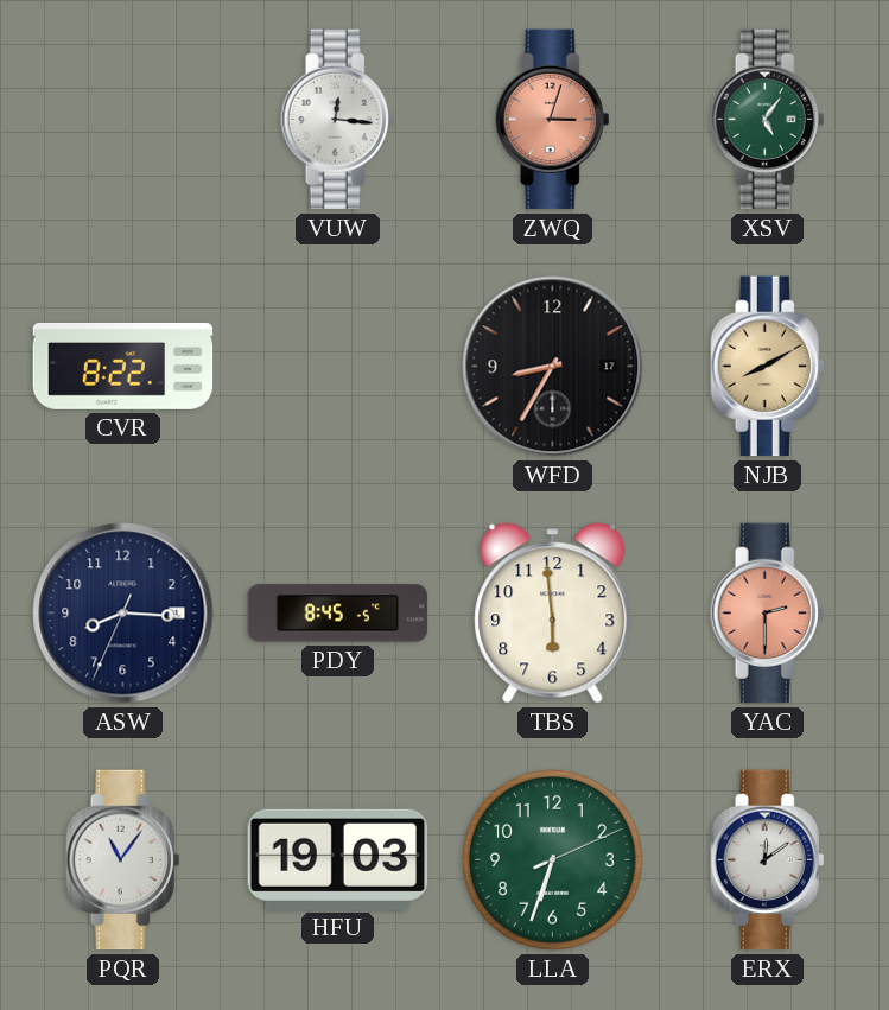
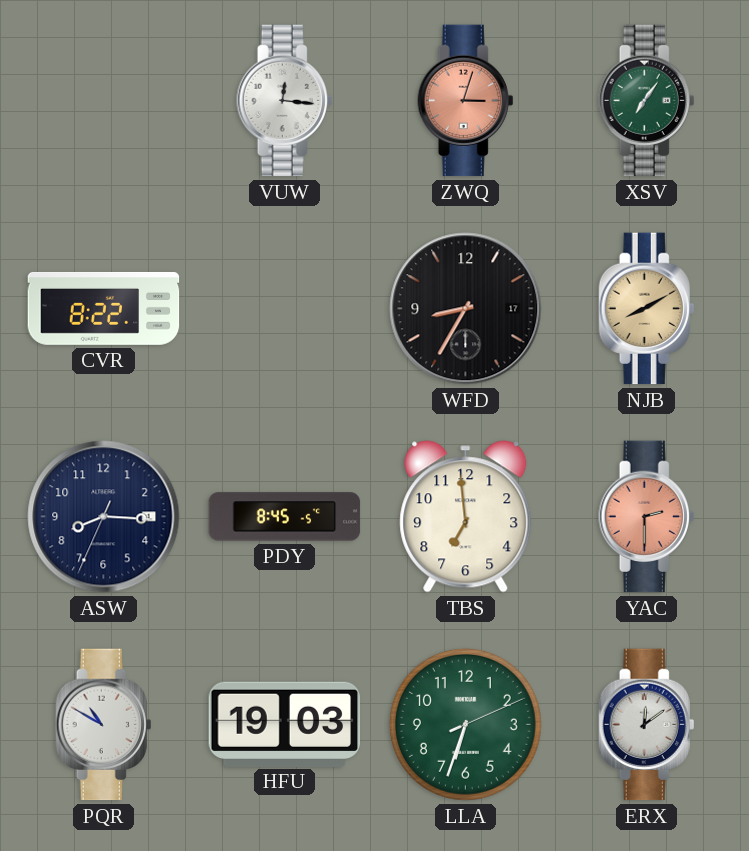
XSV: 5:06 -> 7:06
TBS: 5:59 -> 6:59
PQR: 11:06 -> 10:50
